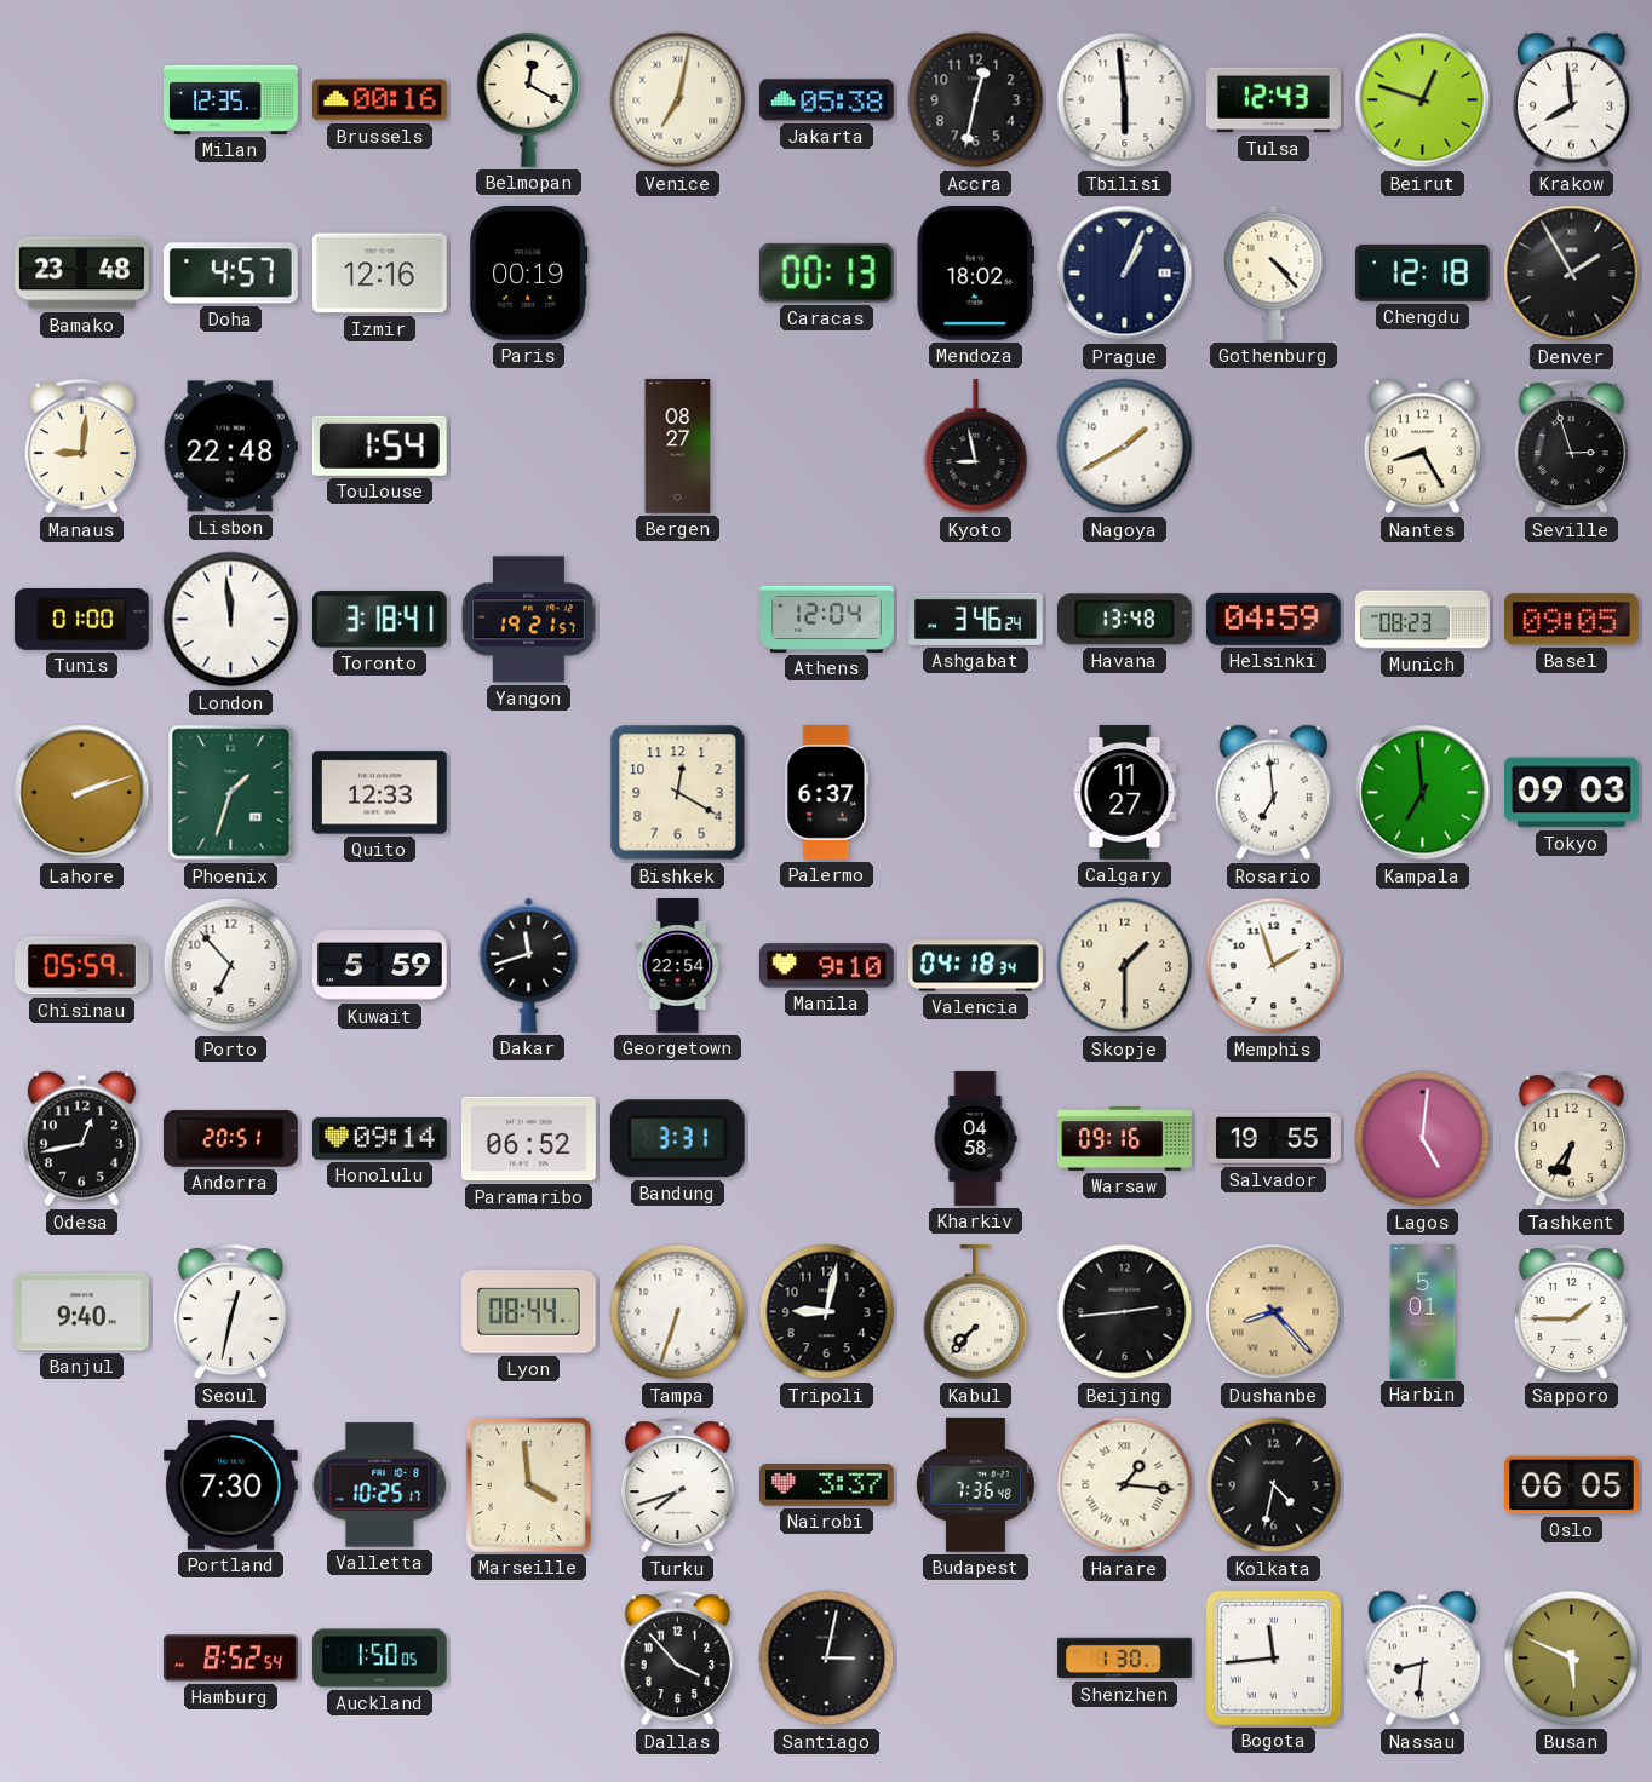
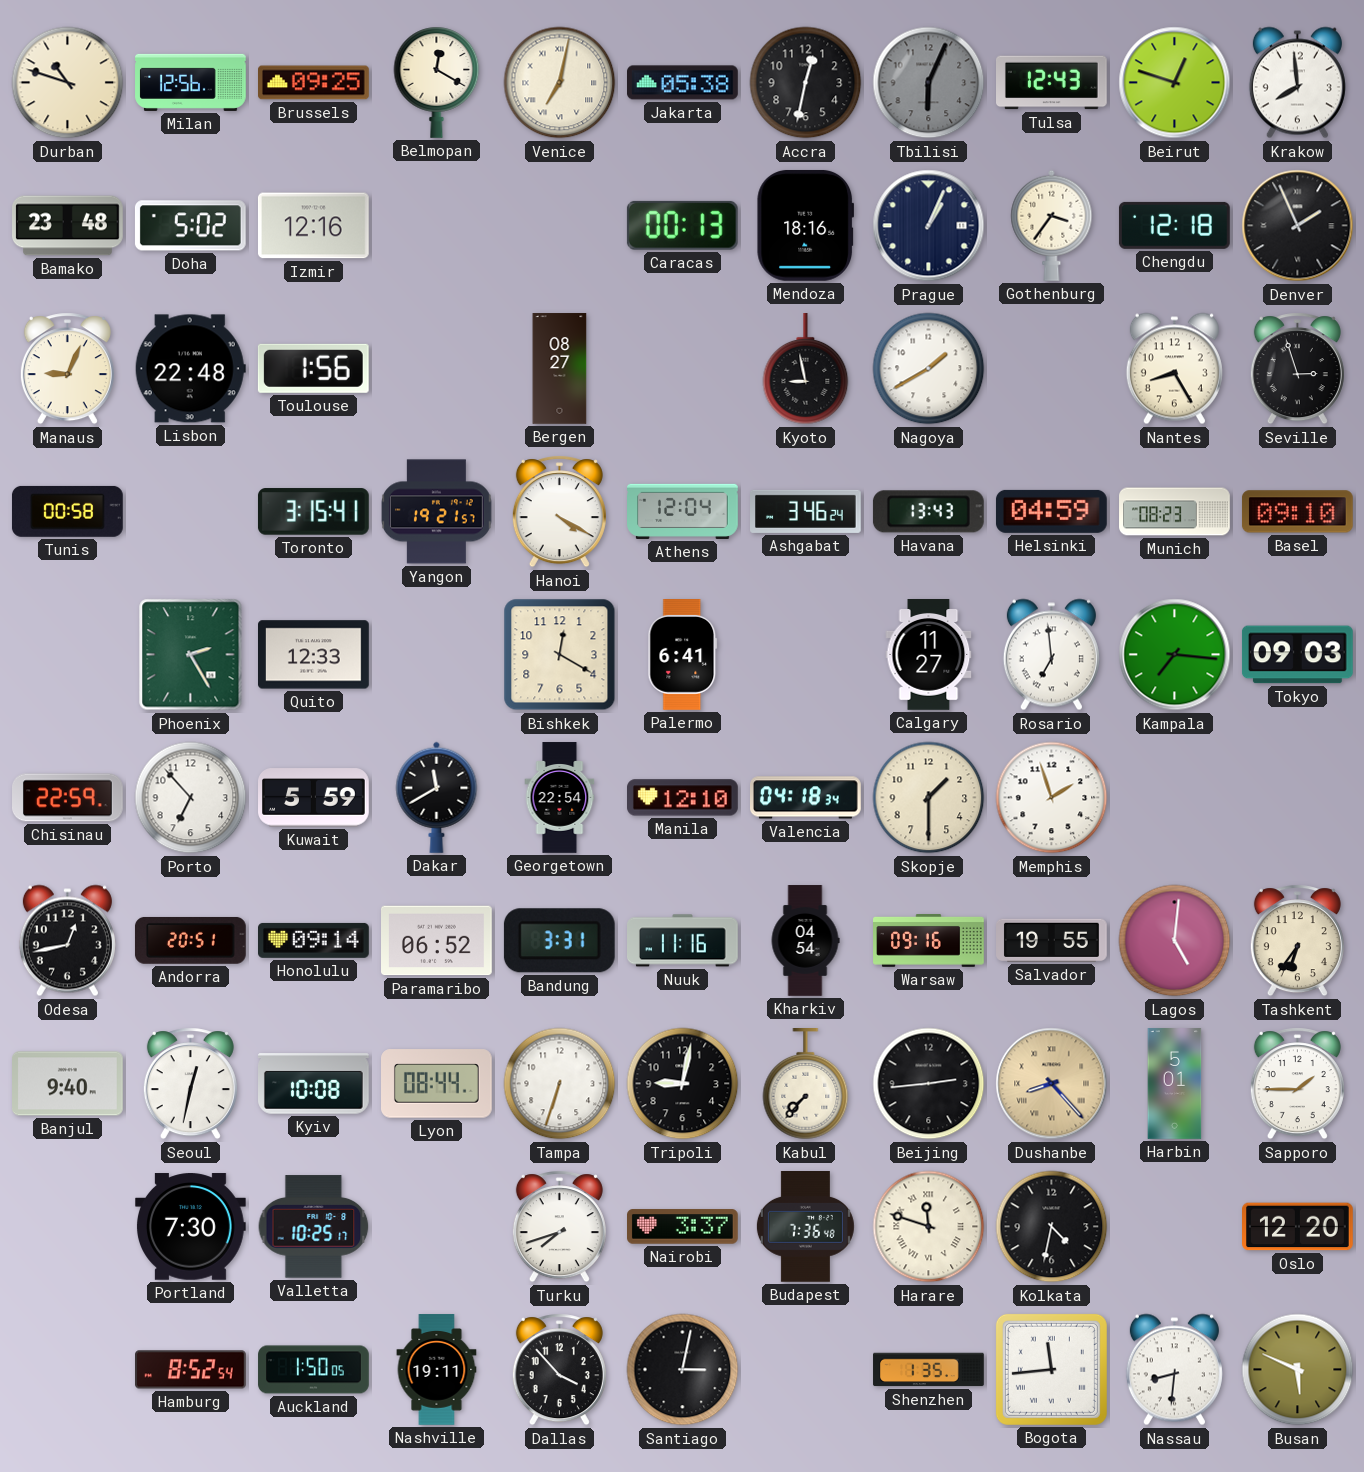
Durban: none -> 10:48
Milan: 12:35 -> 12:56
Brussels: 00:16 -> 09:25
Tbilisi: 5:59 -> 6:04
Tbilisi dial: white -> grey
Doha: 4:57 -> 5:02
Paris: 00:19 -> none
Mendoza: 18:02 -> 18:16
Gothenburg: 4:23 -> 3:36
Denver: 1:55 -> 1:56
Manaus: 9:01 -> 9:04
Toulouse: 1:54 -> 1:56
Tunis: 01:00 -> 00:58
London: 11:59 -> none
Toronto: 3:18 -> 3:15
Hanoi: none -> 4:20
Havana: 13:48 -> 13:43
Basel: 09:05 -> 09:10
Lahore: 2:12 -> none
Phoenix: 1:33 -> 2:25
Palermo: 6:37 -> 6:41
Kampala: 6:59 -> 7:16
Chisinau: 05:59 -> 22:59
Dakar: 11:42 -> 11:40
Manila: 9:10 -> 12:10
Nuuk: none -> 11:16
Kharkiv: 04:58 -> 04:54
Kyiv: none -> 10:08
Marseille: 3:59 -> none
Harare: 1:16 -> 11:48
Oslo: 06:05 -> 12:20
Nashville: none -> 19:11
Shenzhen: 1:30 -> 1:35
